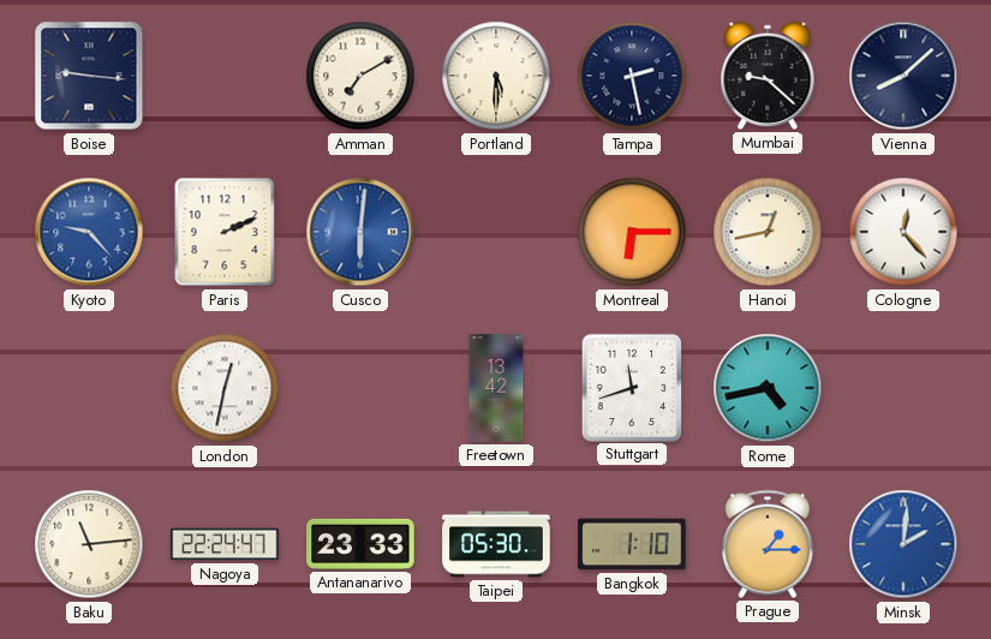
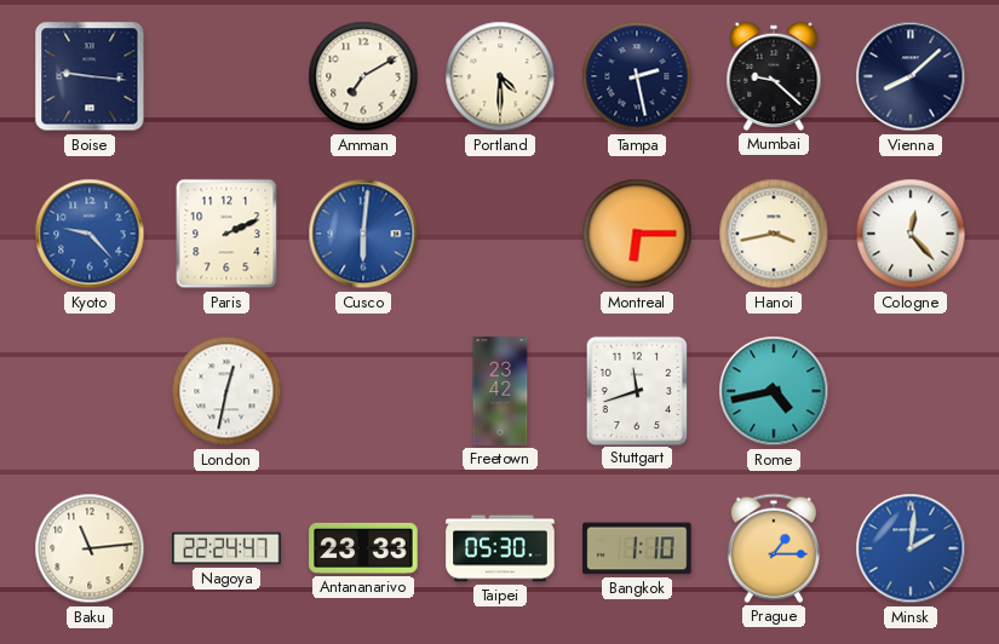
Portland: 5:30 -> 4:30
Hanoi: 12:43 -> 3:43
Freetown: 13:42 -> 23:42
